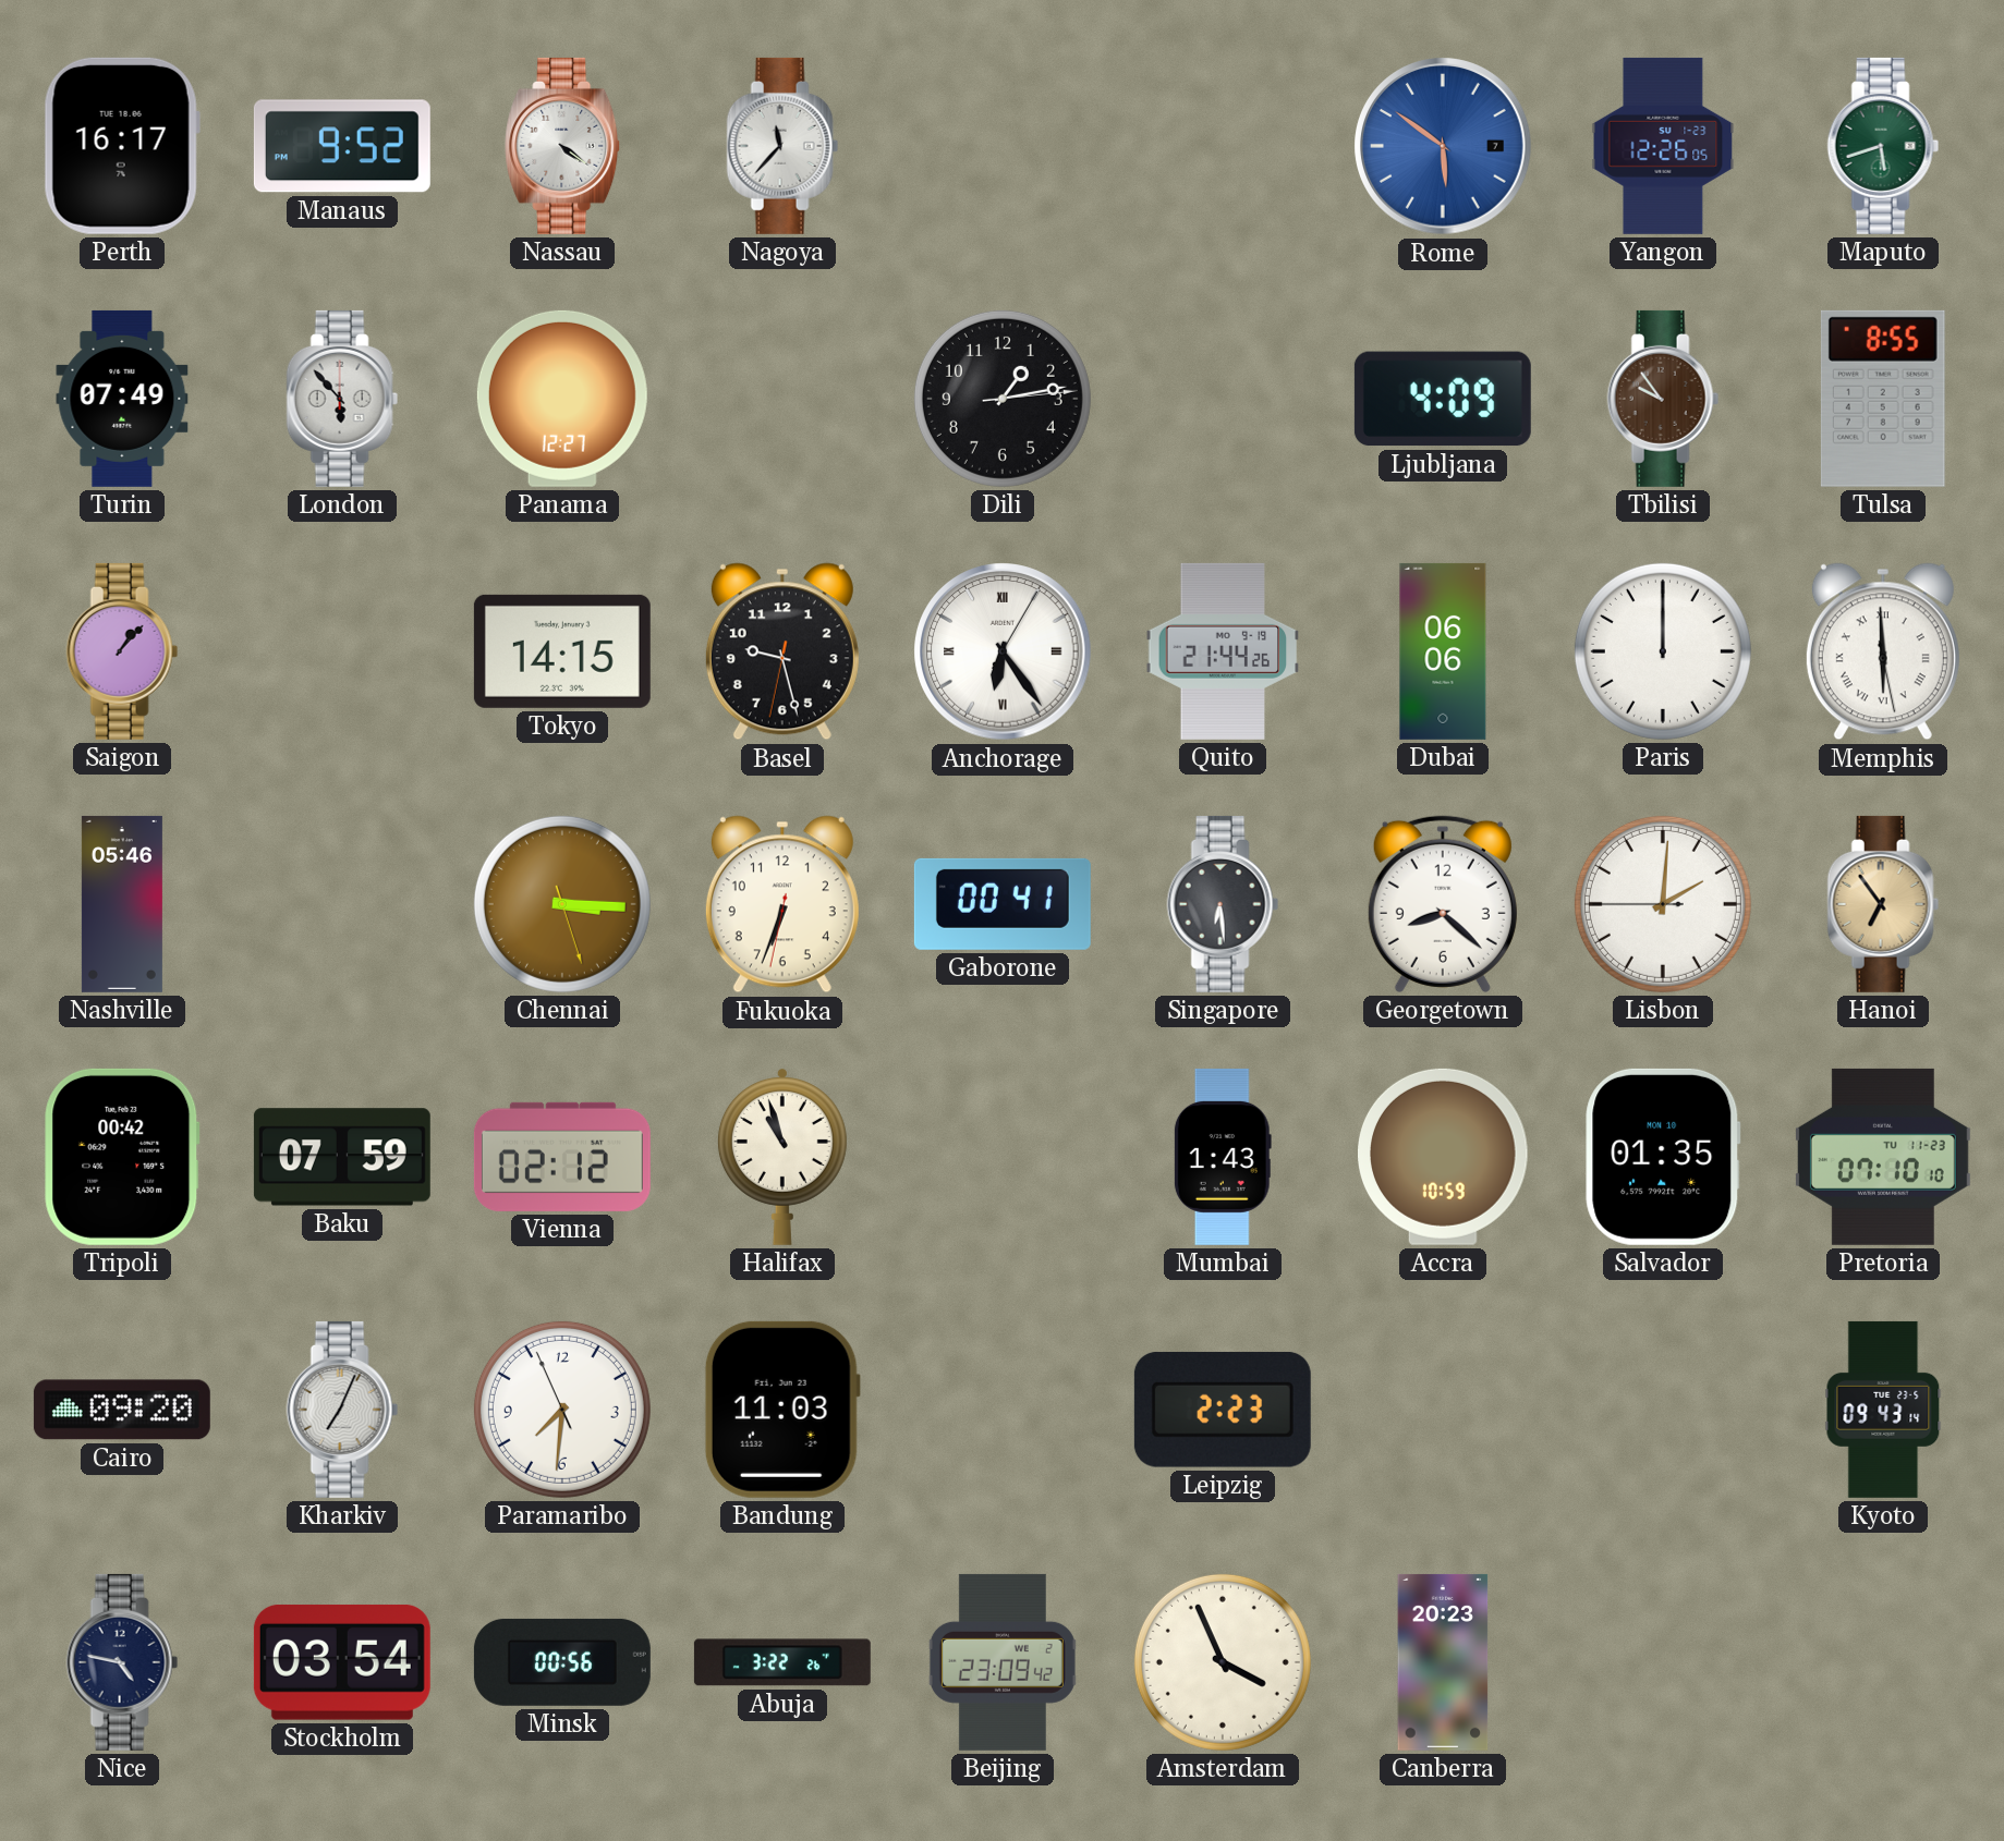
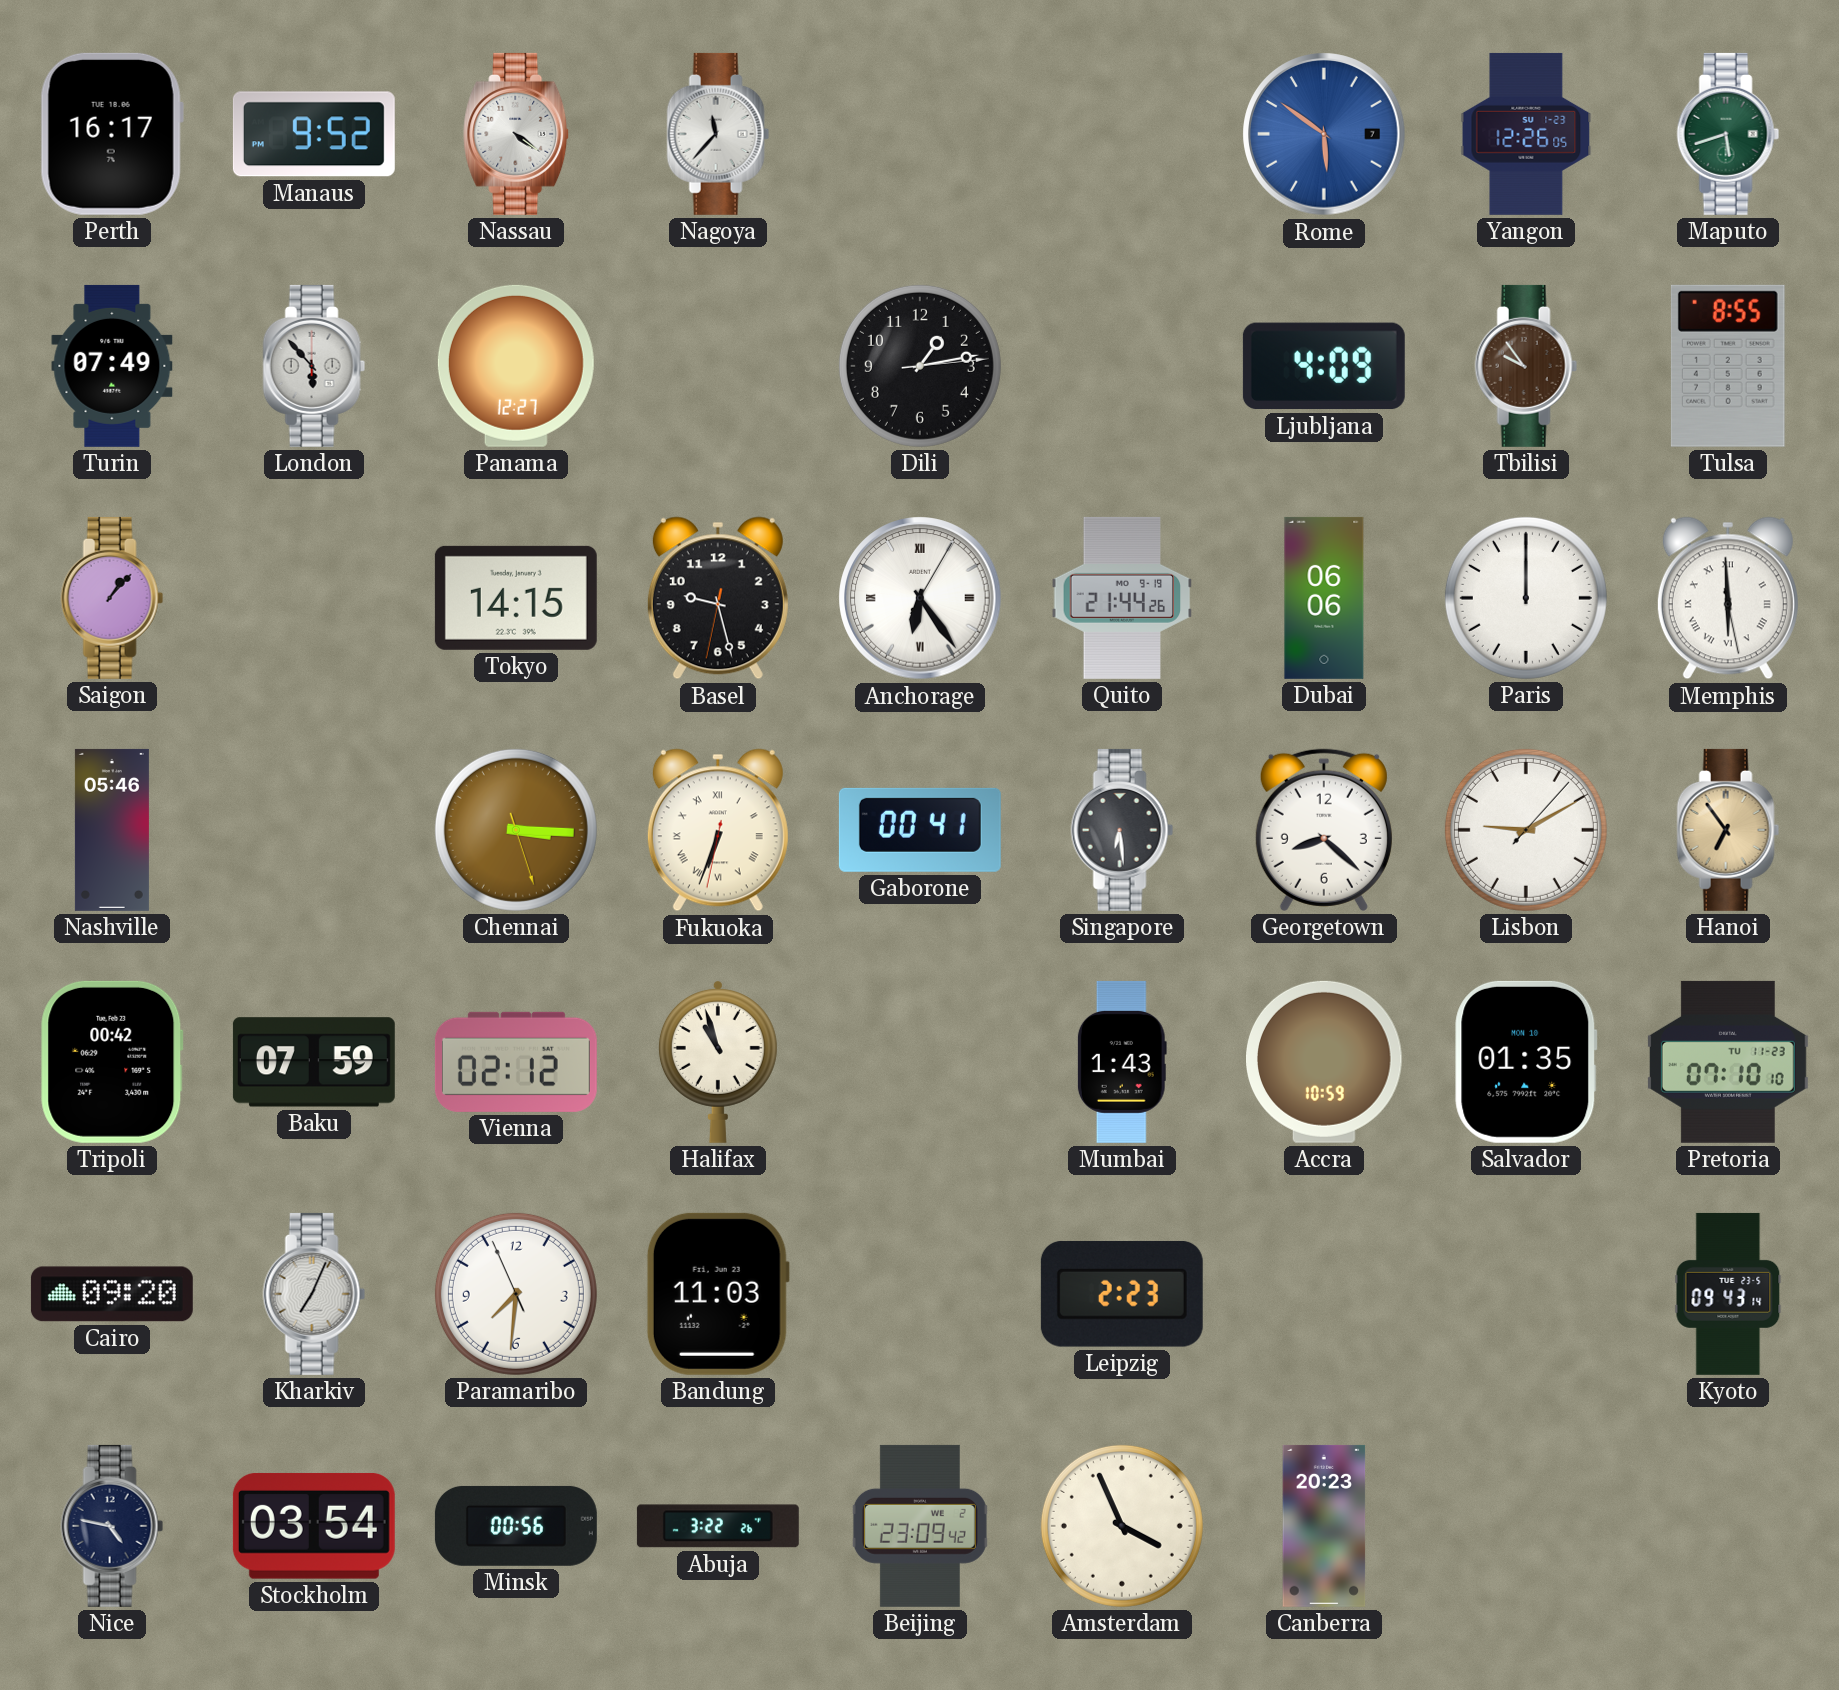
Fukuoka numerals: Arabic -> Roman
Lisbon: 2:00 -> 9:10
